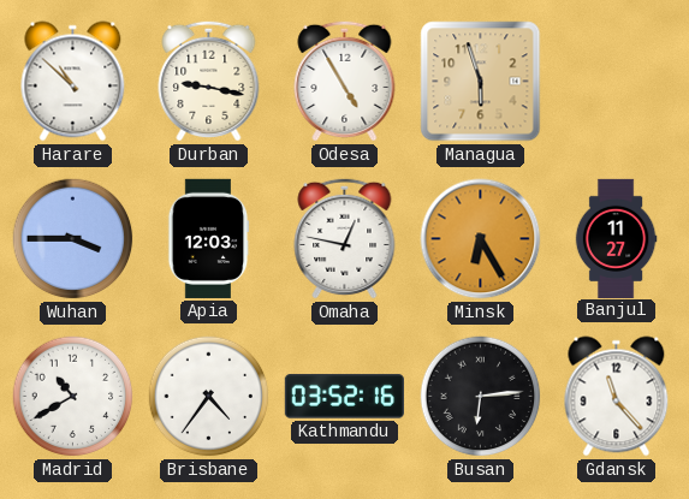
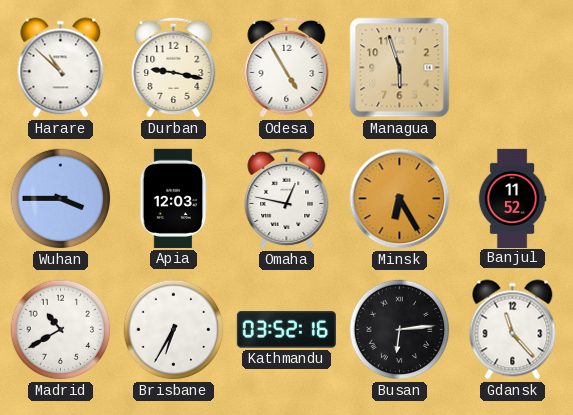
Banjul: 11:27 -> 11:52
Brisbane: 4:36 -> 6:35
